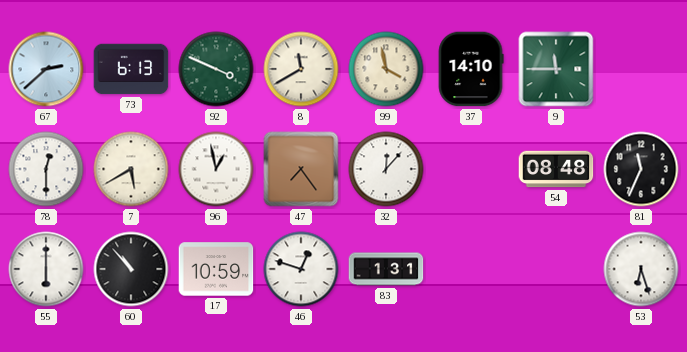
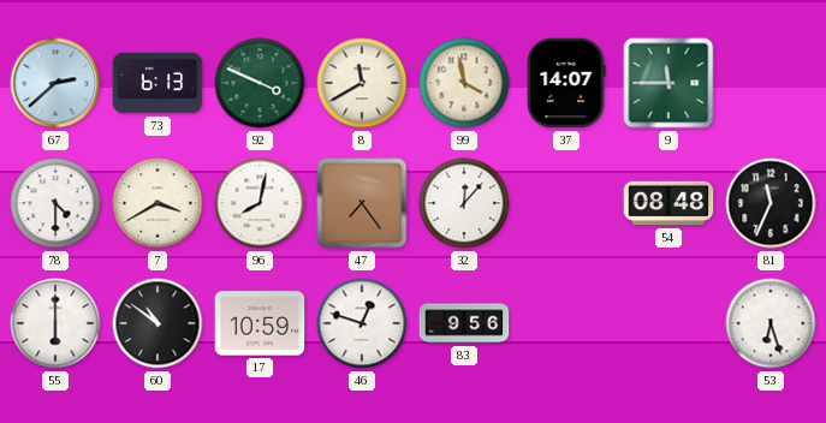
37: 14:10 -> 14:07
78: 12:30 -> 4:30
7: 5:40 -> 3:40
96: 12:58 -> 8:02
60: 10:53 -> 10:51
83: 1:31 -> 9:56
